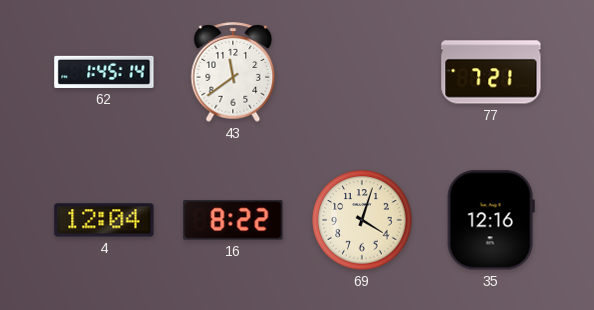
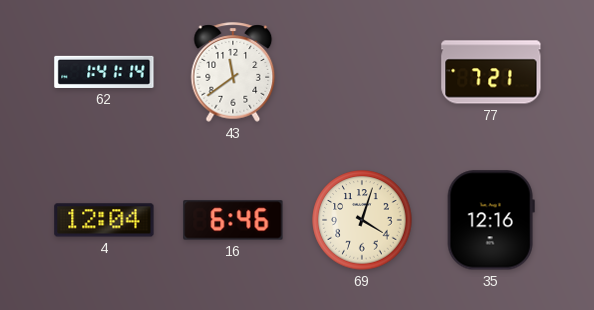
62: 1:45 -> 1:41
16: 8:22 -> 6:46
